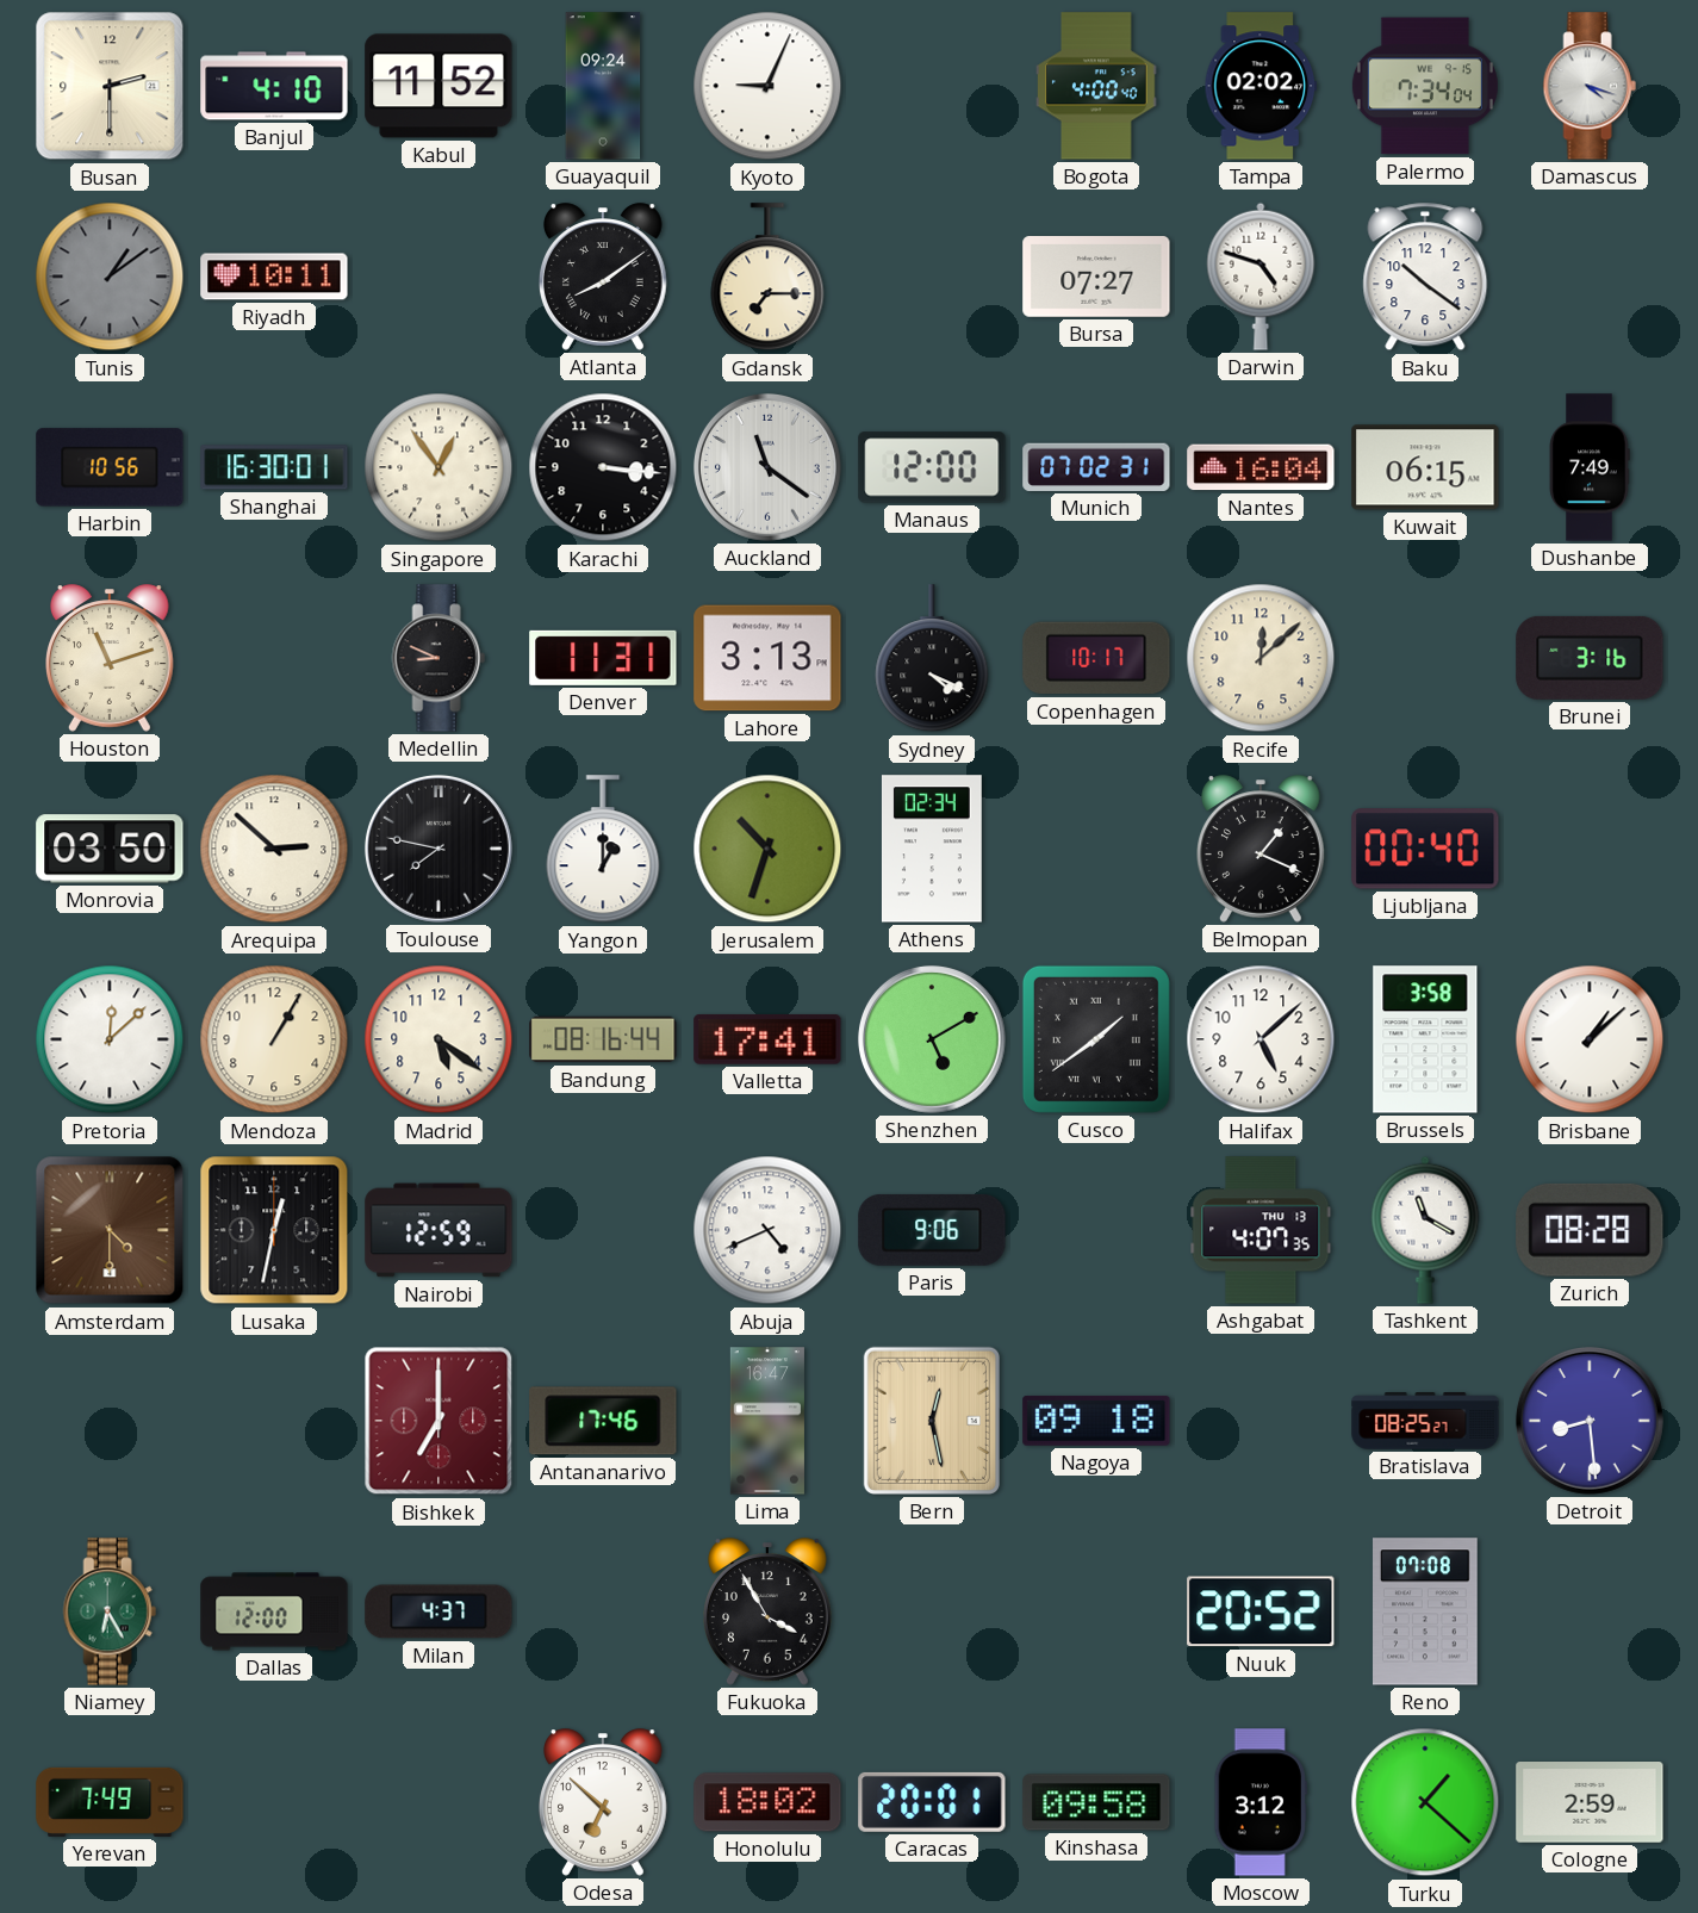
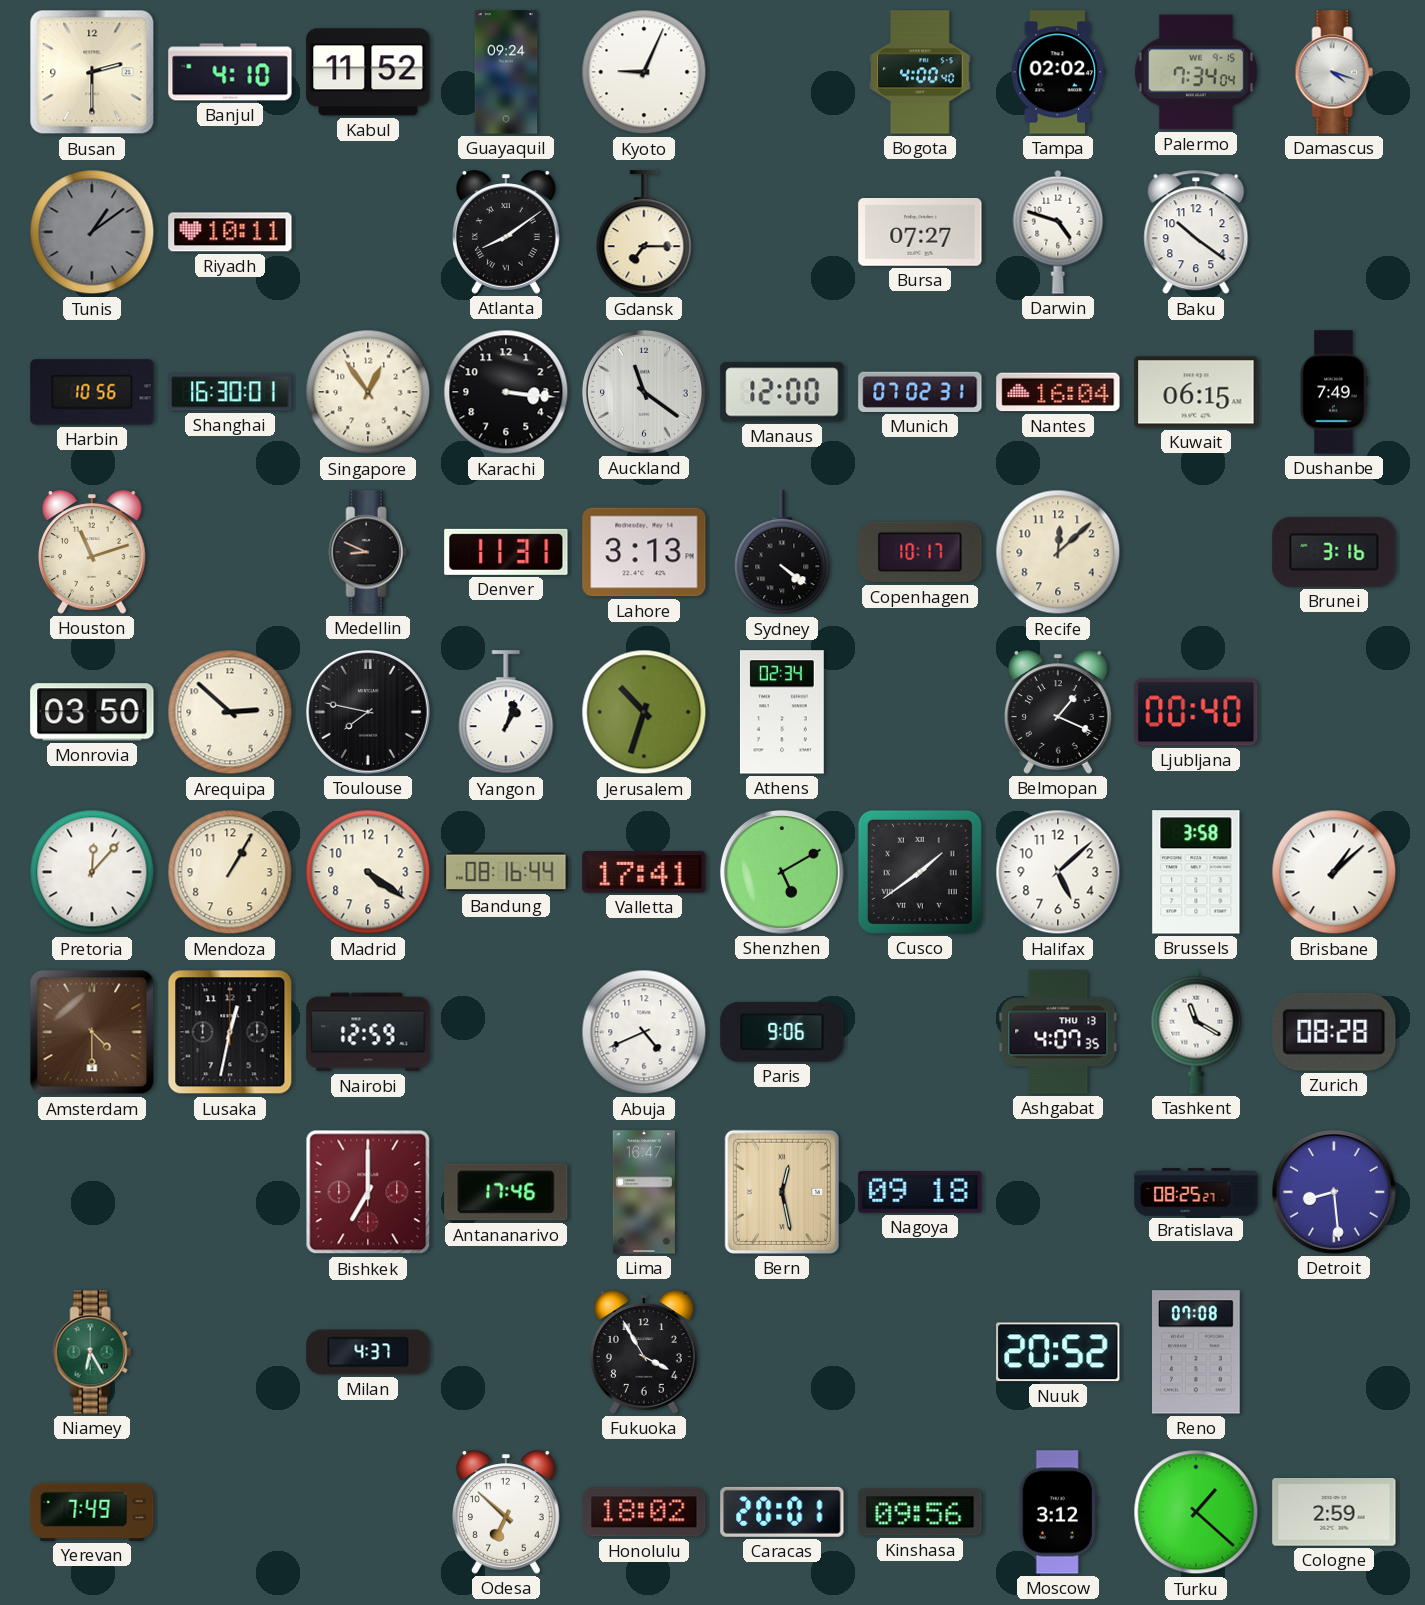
Sydney: 4:19 -> 4:21
Yangon: 1:00 -> 1:03
Pretoria: 12:08 -> 12:07
Madrid: 5:21 -> 4:21
Dallas: 12:00 -> none
Kinshasa: 09:58 -> 09:56
